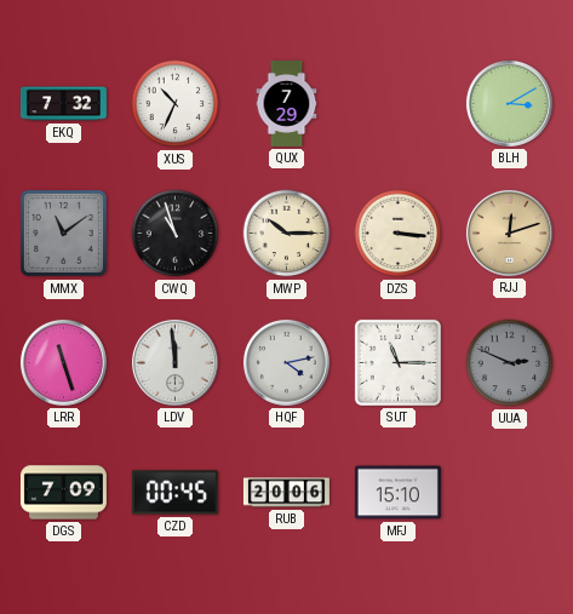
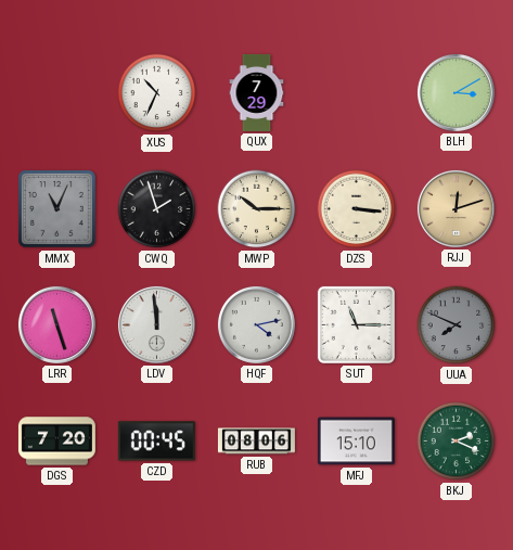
EKQ: 7:32 -> none
MMX: 11:09 -> 11:04
CWQ: 10:57 -> 1:57
UUA: 2:49 -> 7:49
DGS: 7:09 -> 7:20
RUB: 20:06 -> 08:06
BKJ: none -> 2:19
